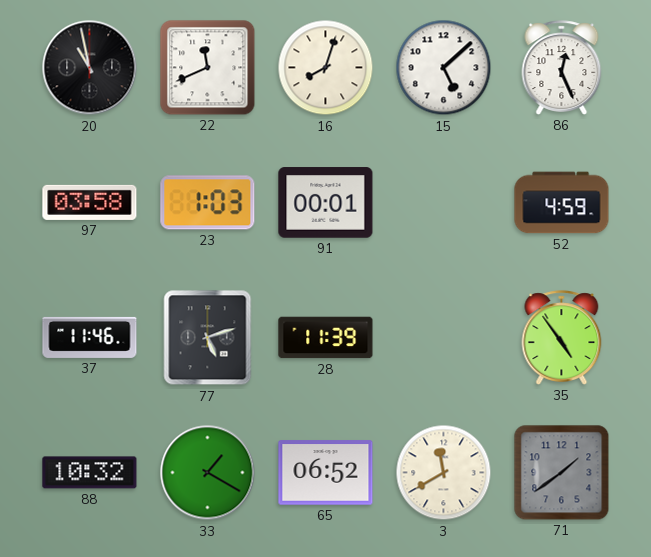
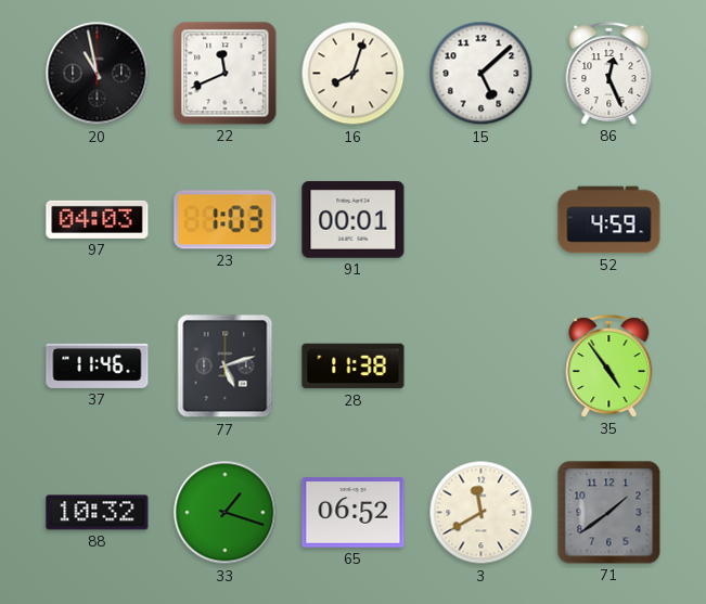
97: 03:58 -> 04:03
28: 11:39 -> 11:38
33: 1:20 -> 1:18
